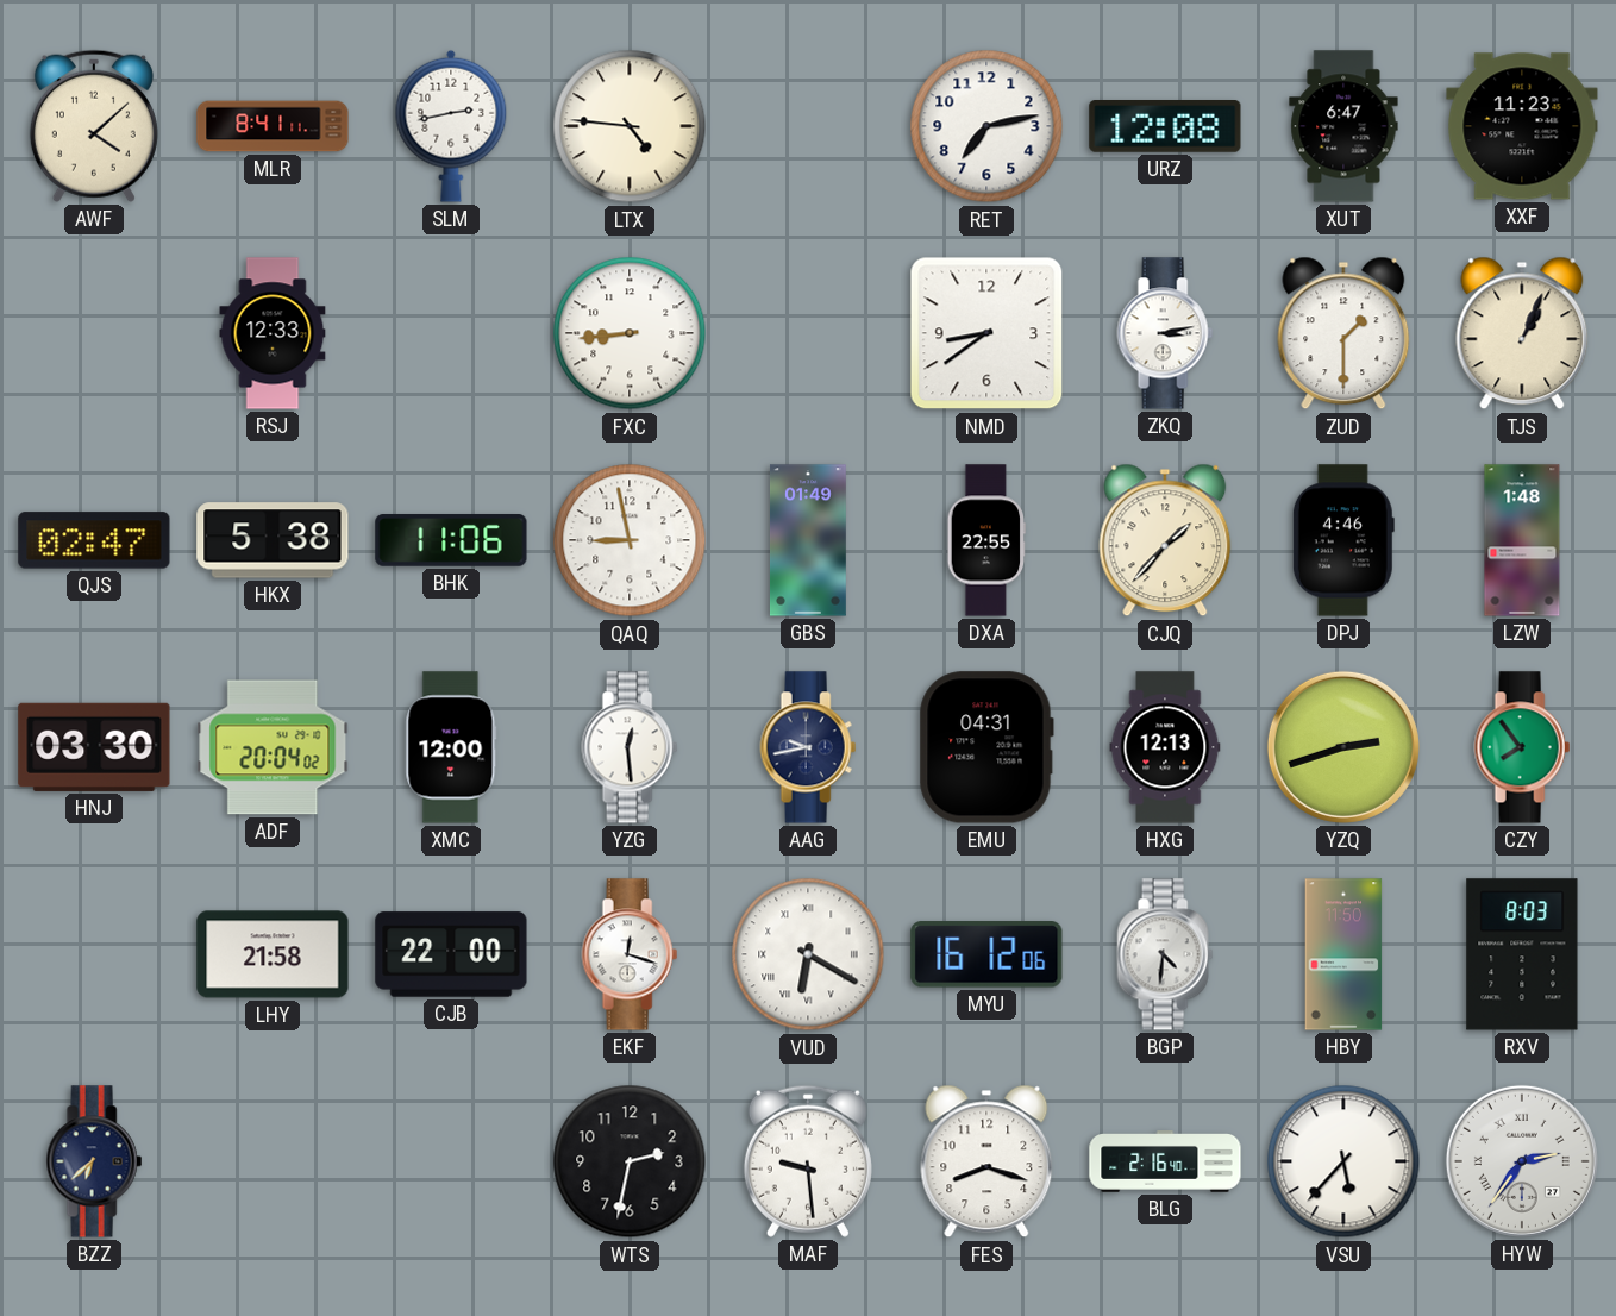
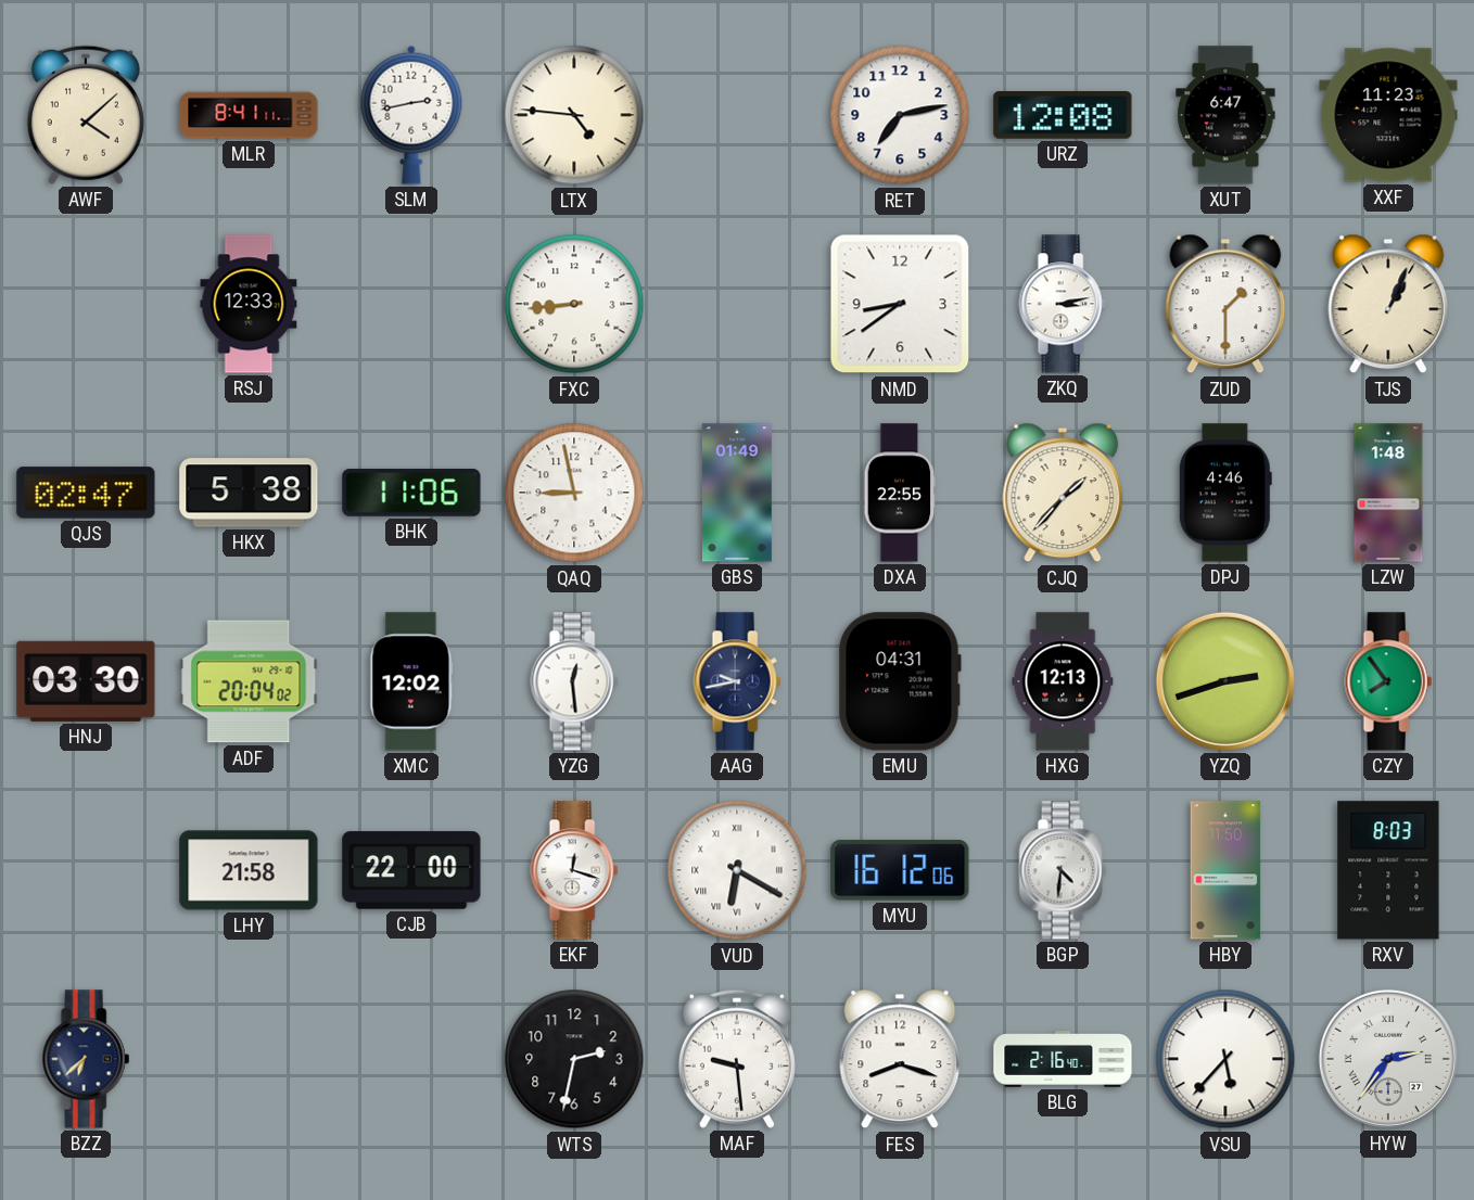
XMC: 12:00 -> 12:02
